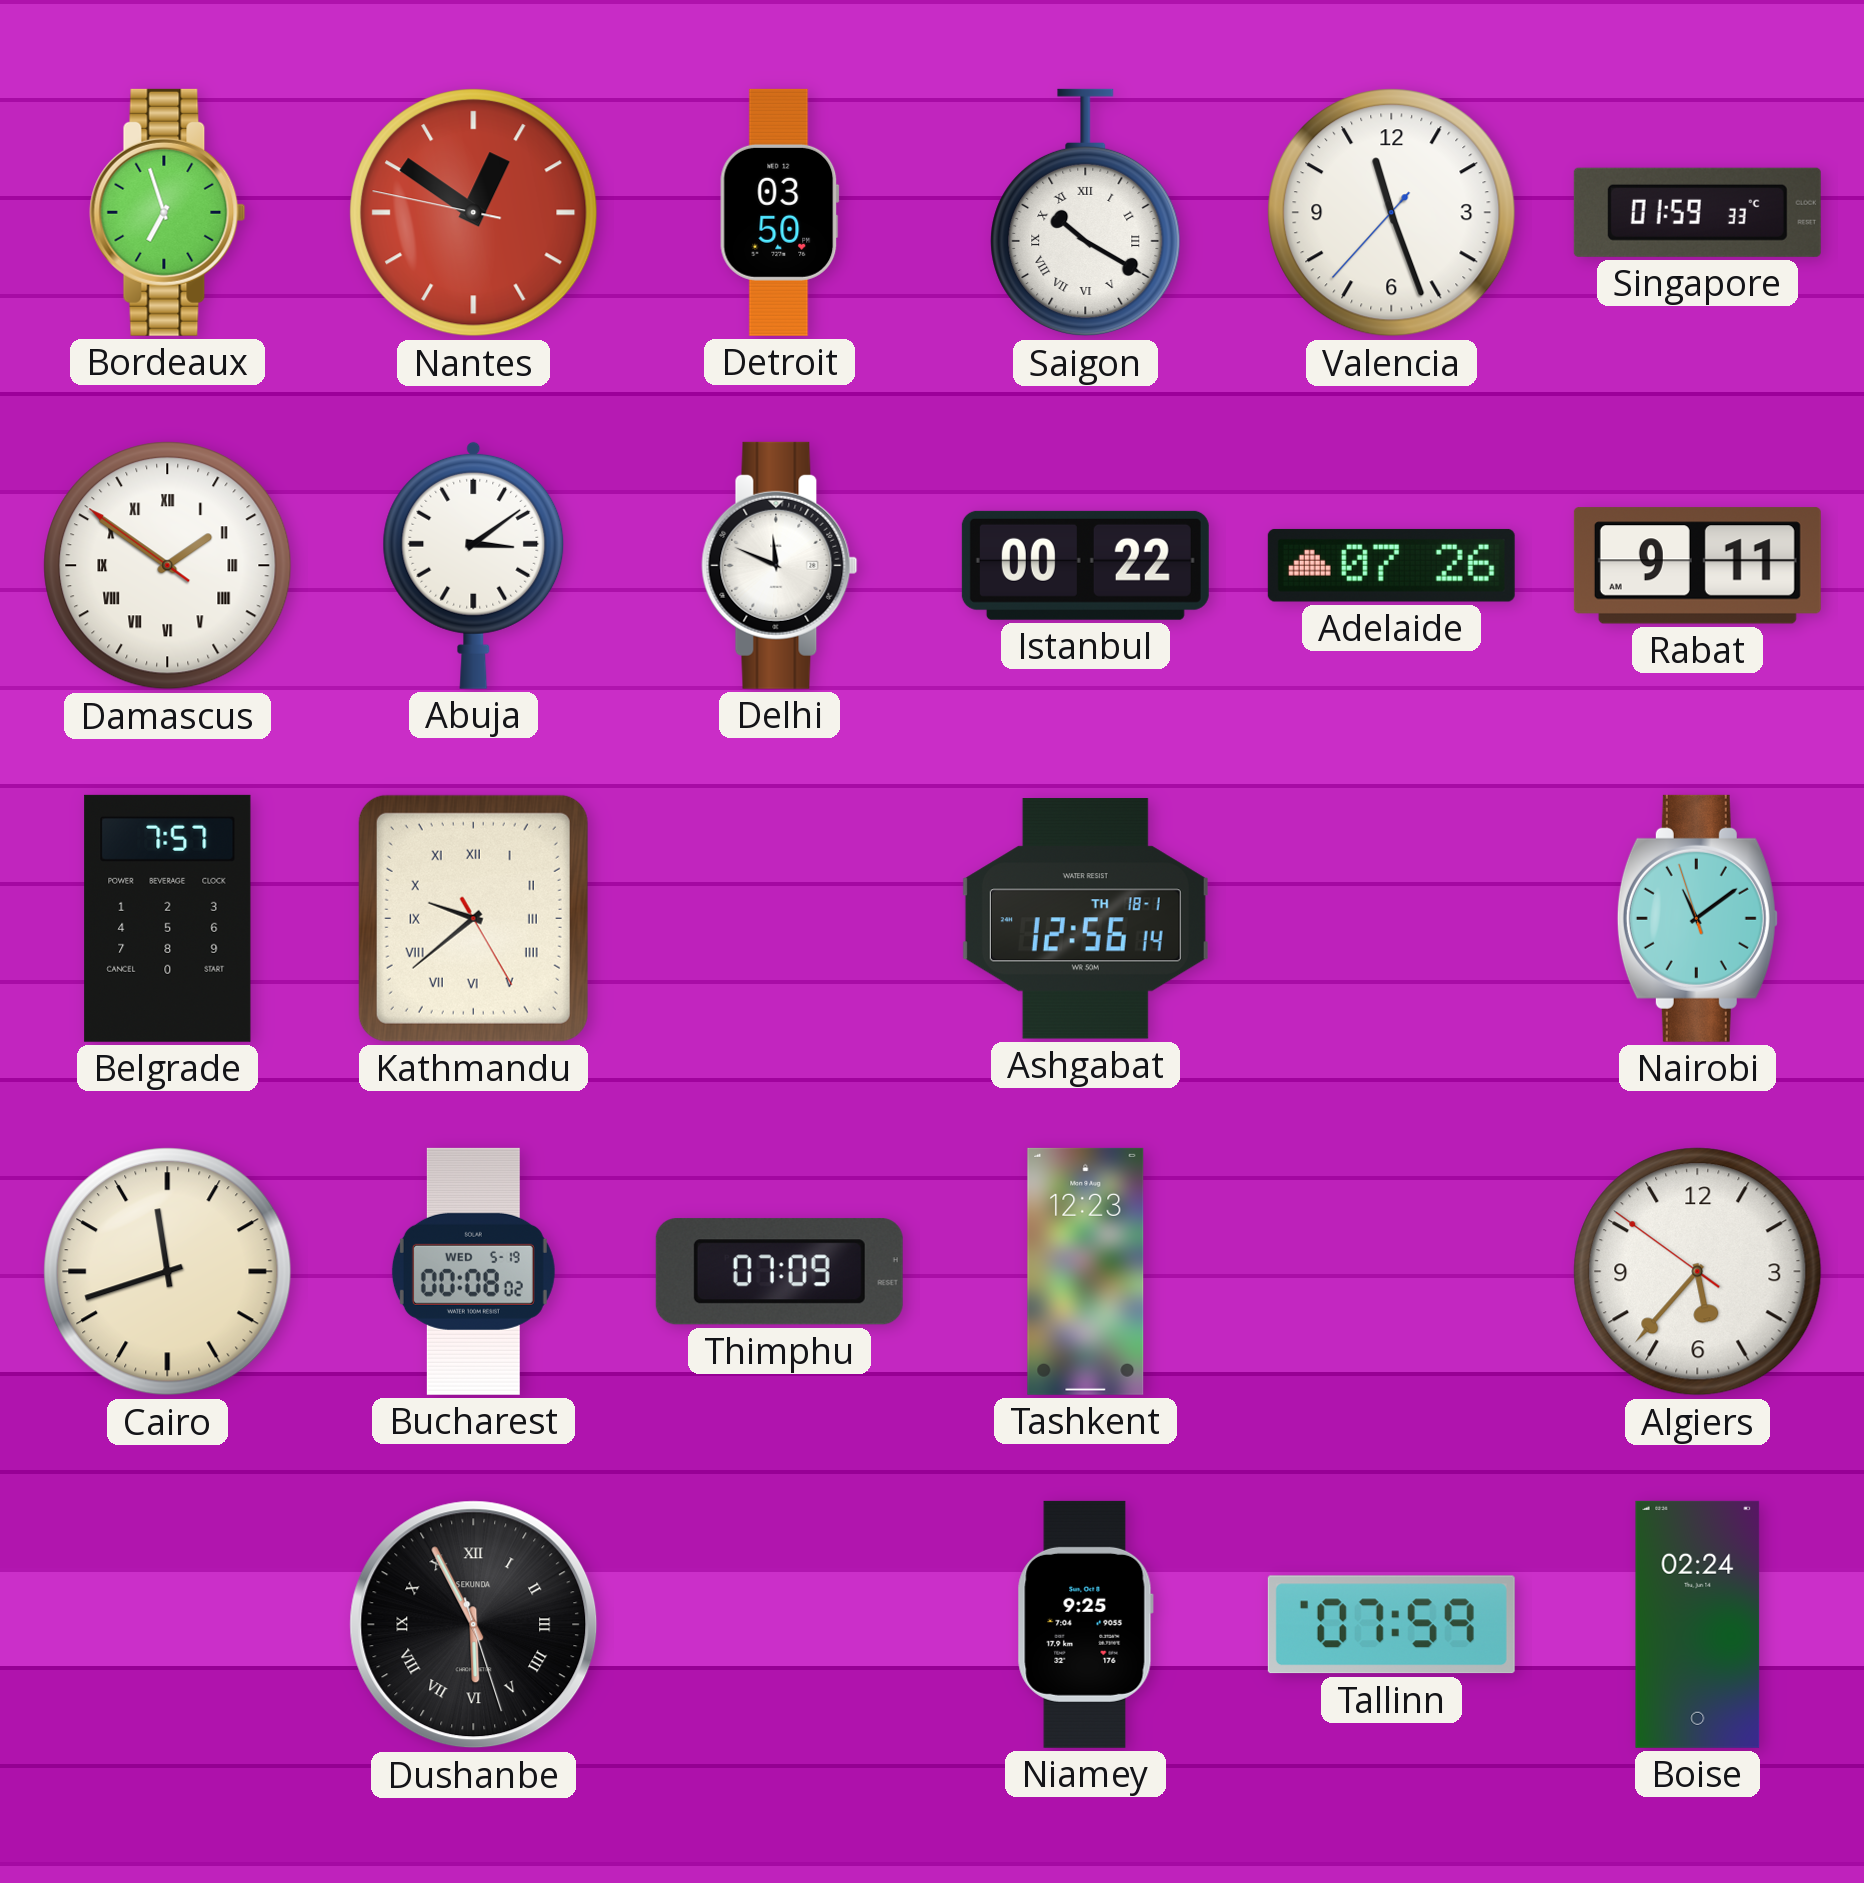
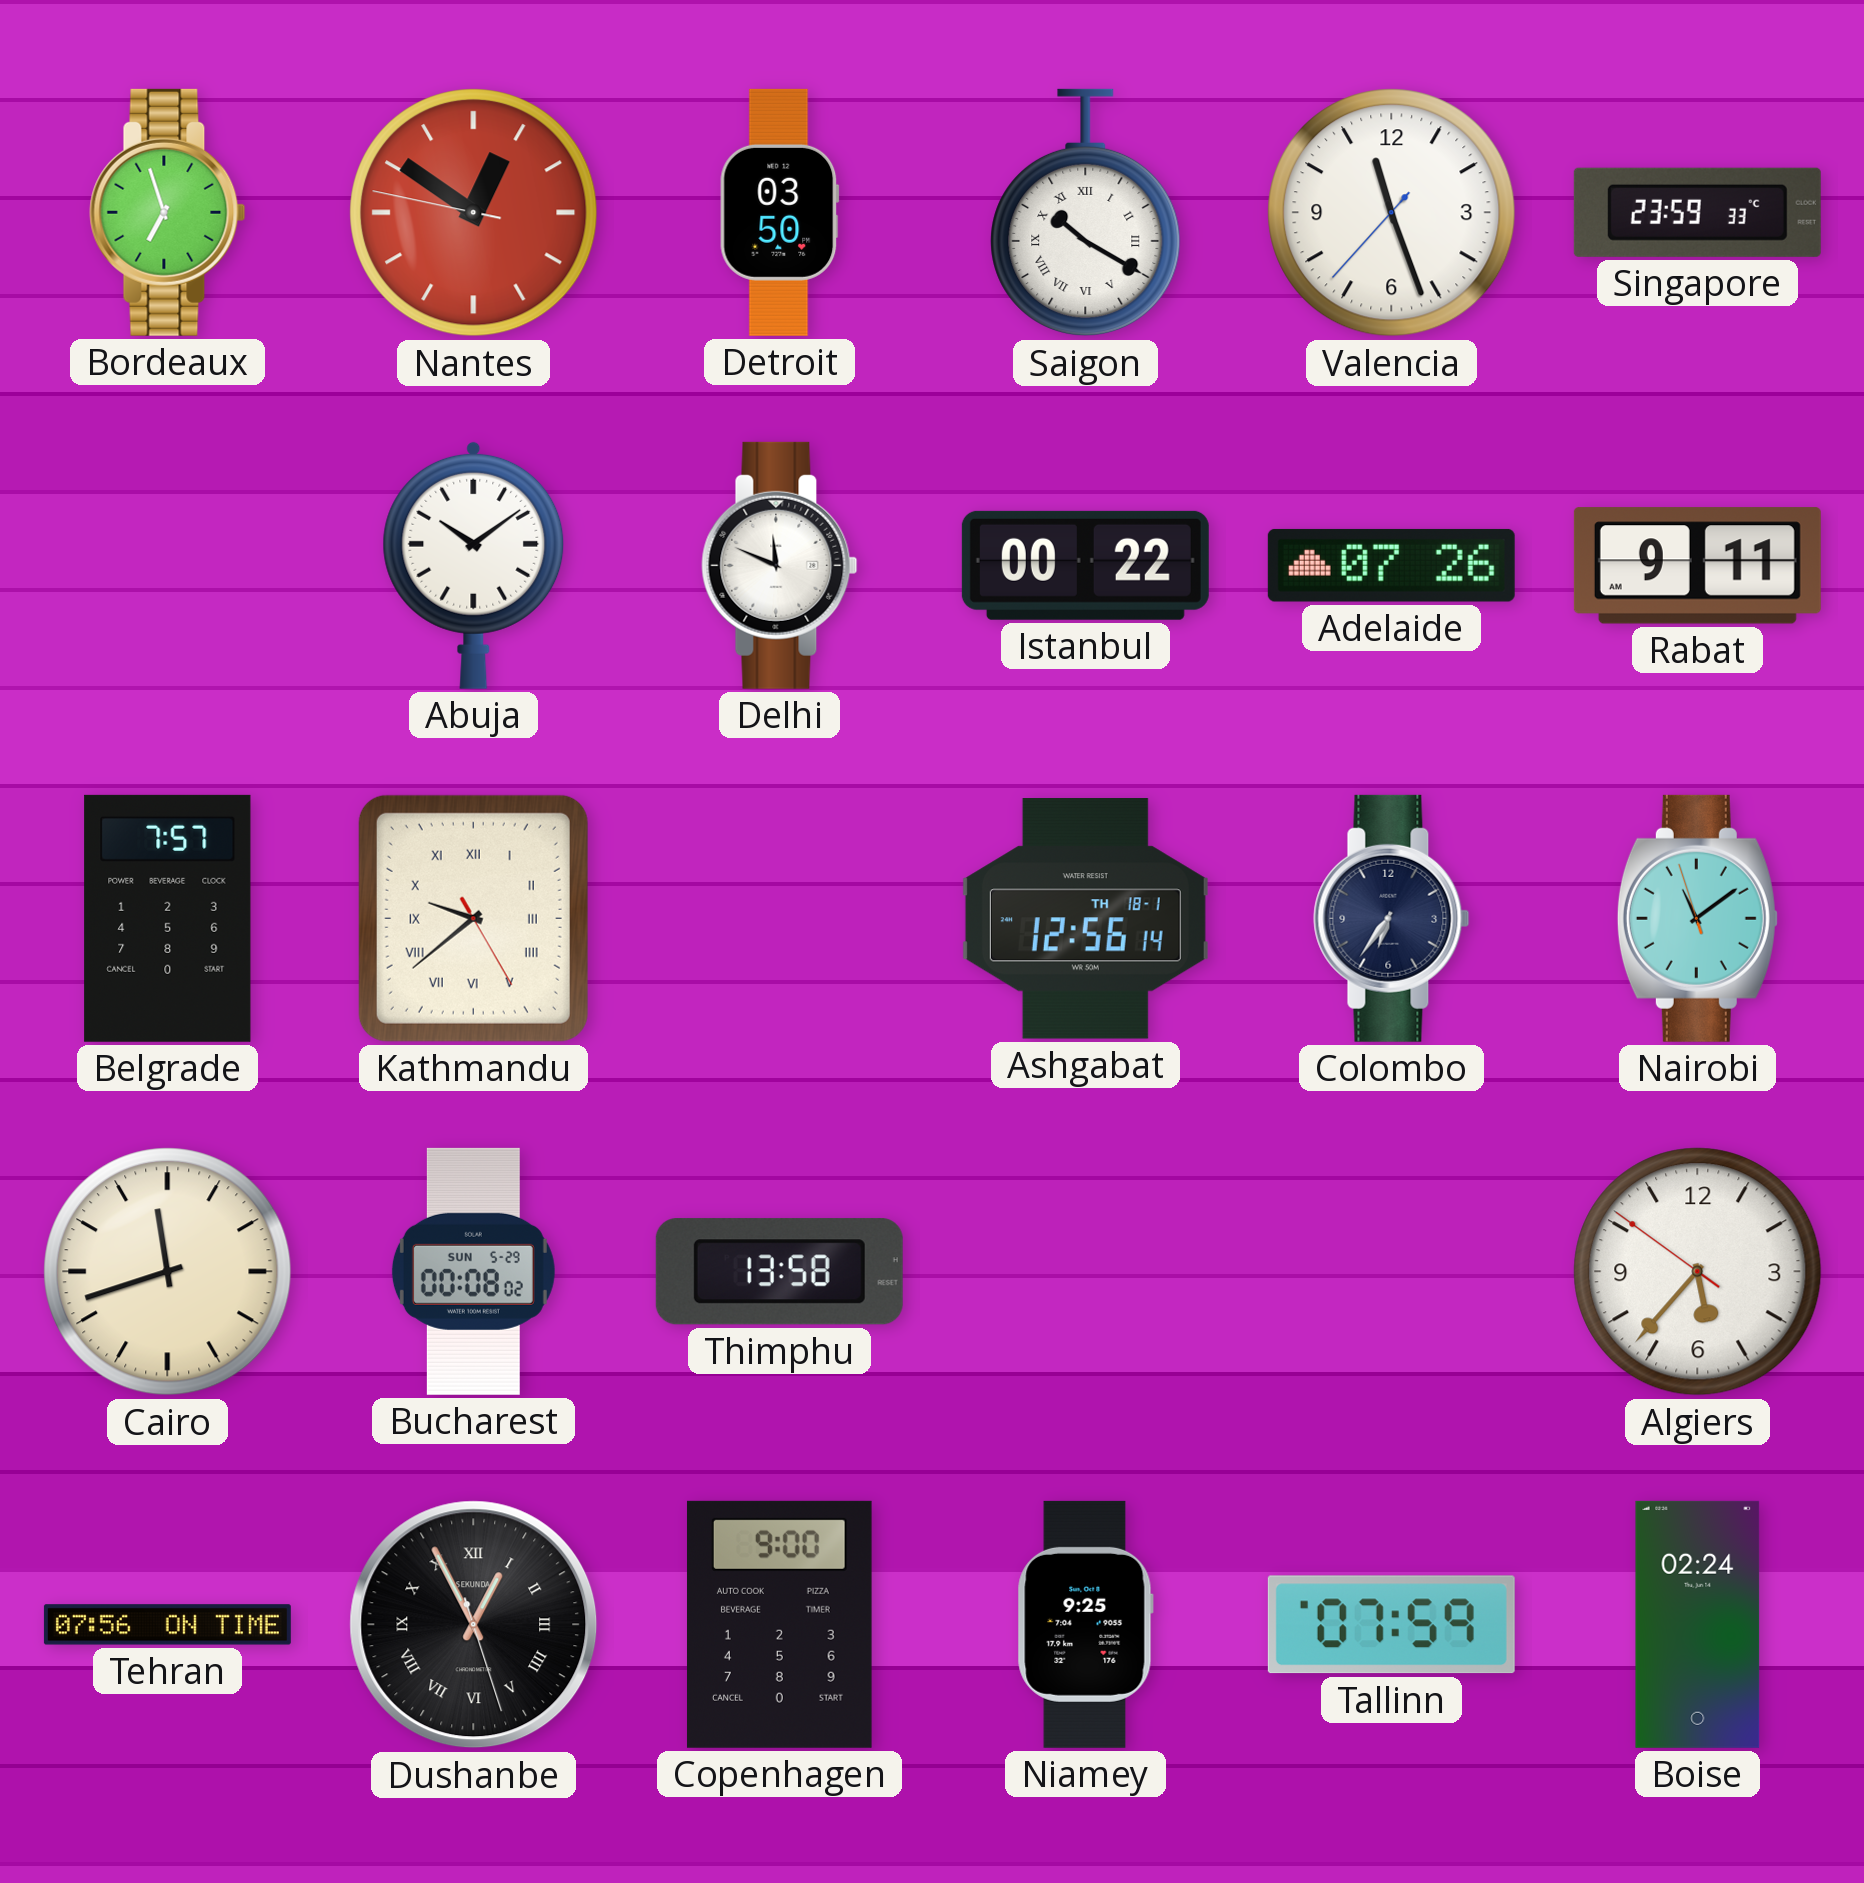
Singapore: 01:59 -> 23:59
Damascus: 1:50 -> none
Abuja: 3:09 -> 10:09
Colombo: none -> 6:36
Bucharest date: WED 5-19 -> SUN 5-29
Thimphu: 07:09 -> 13:58
Tashkent: 12:23 -> none
Tehran: none -> 07:56
Dushanbe: 5:55 -> 12:55
Copenhagen: none -> 9:00
